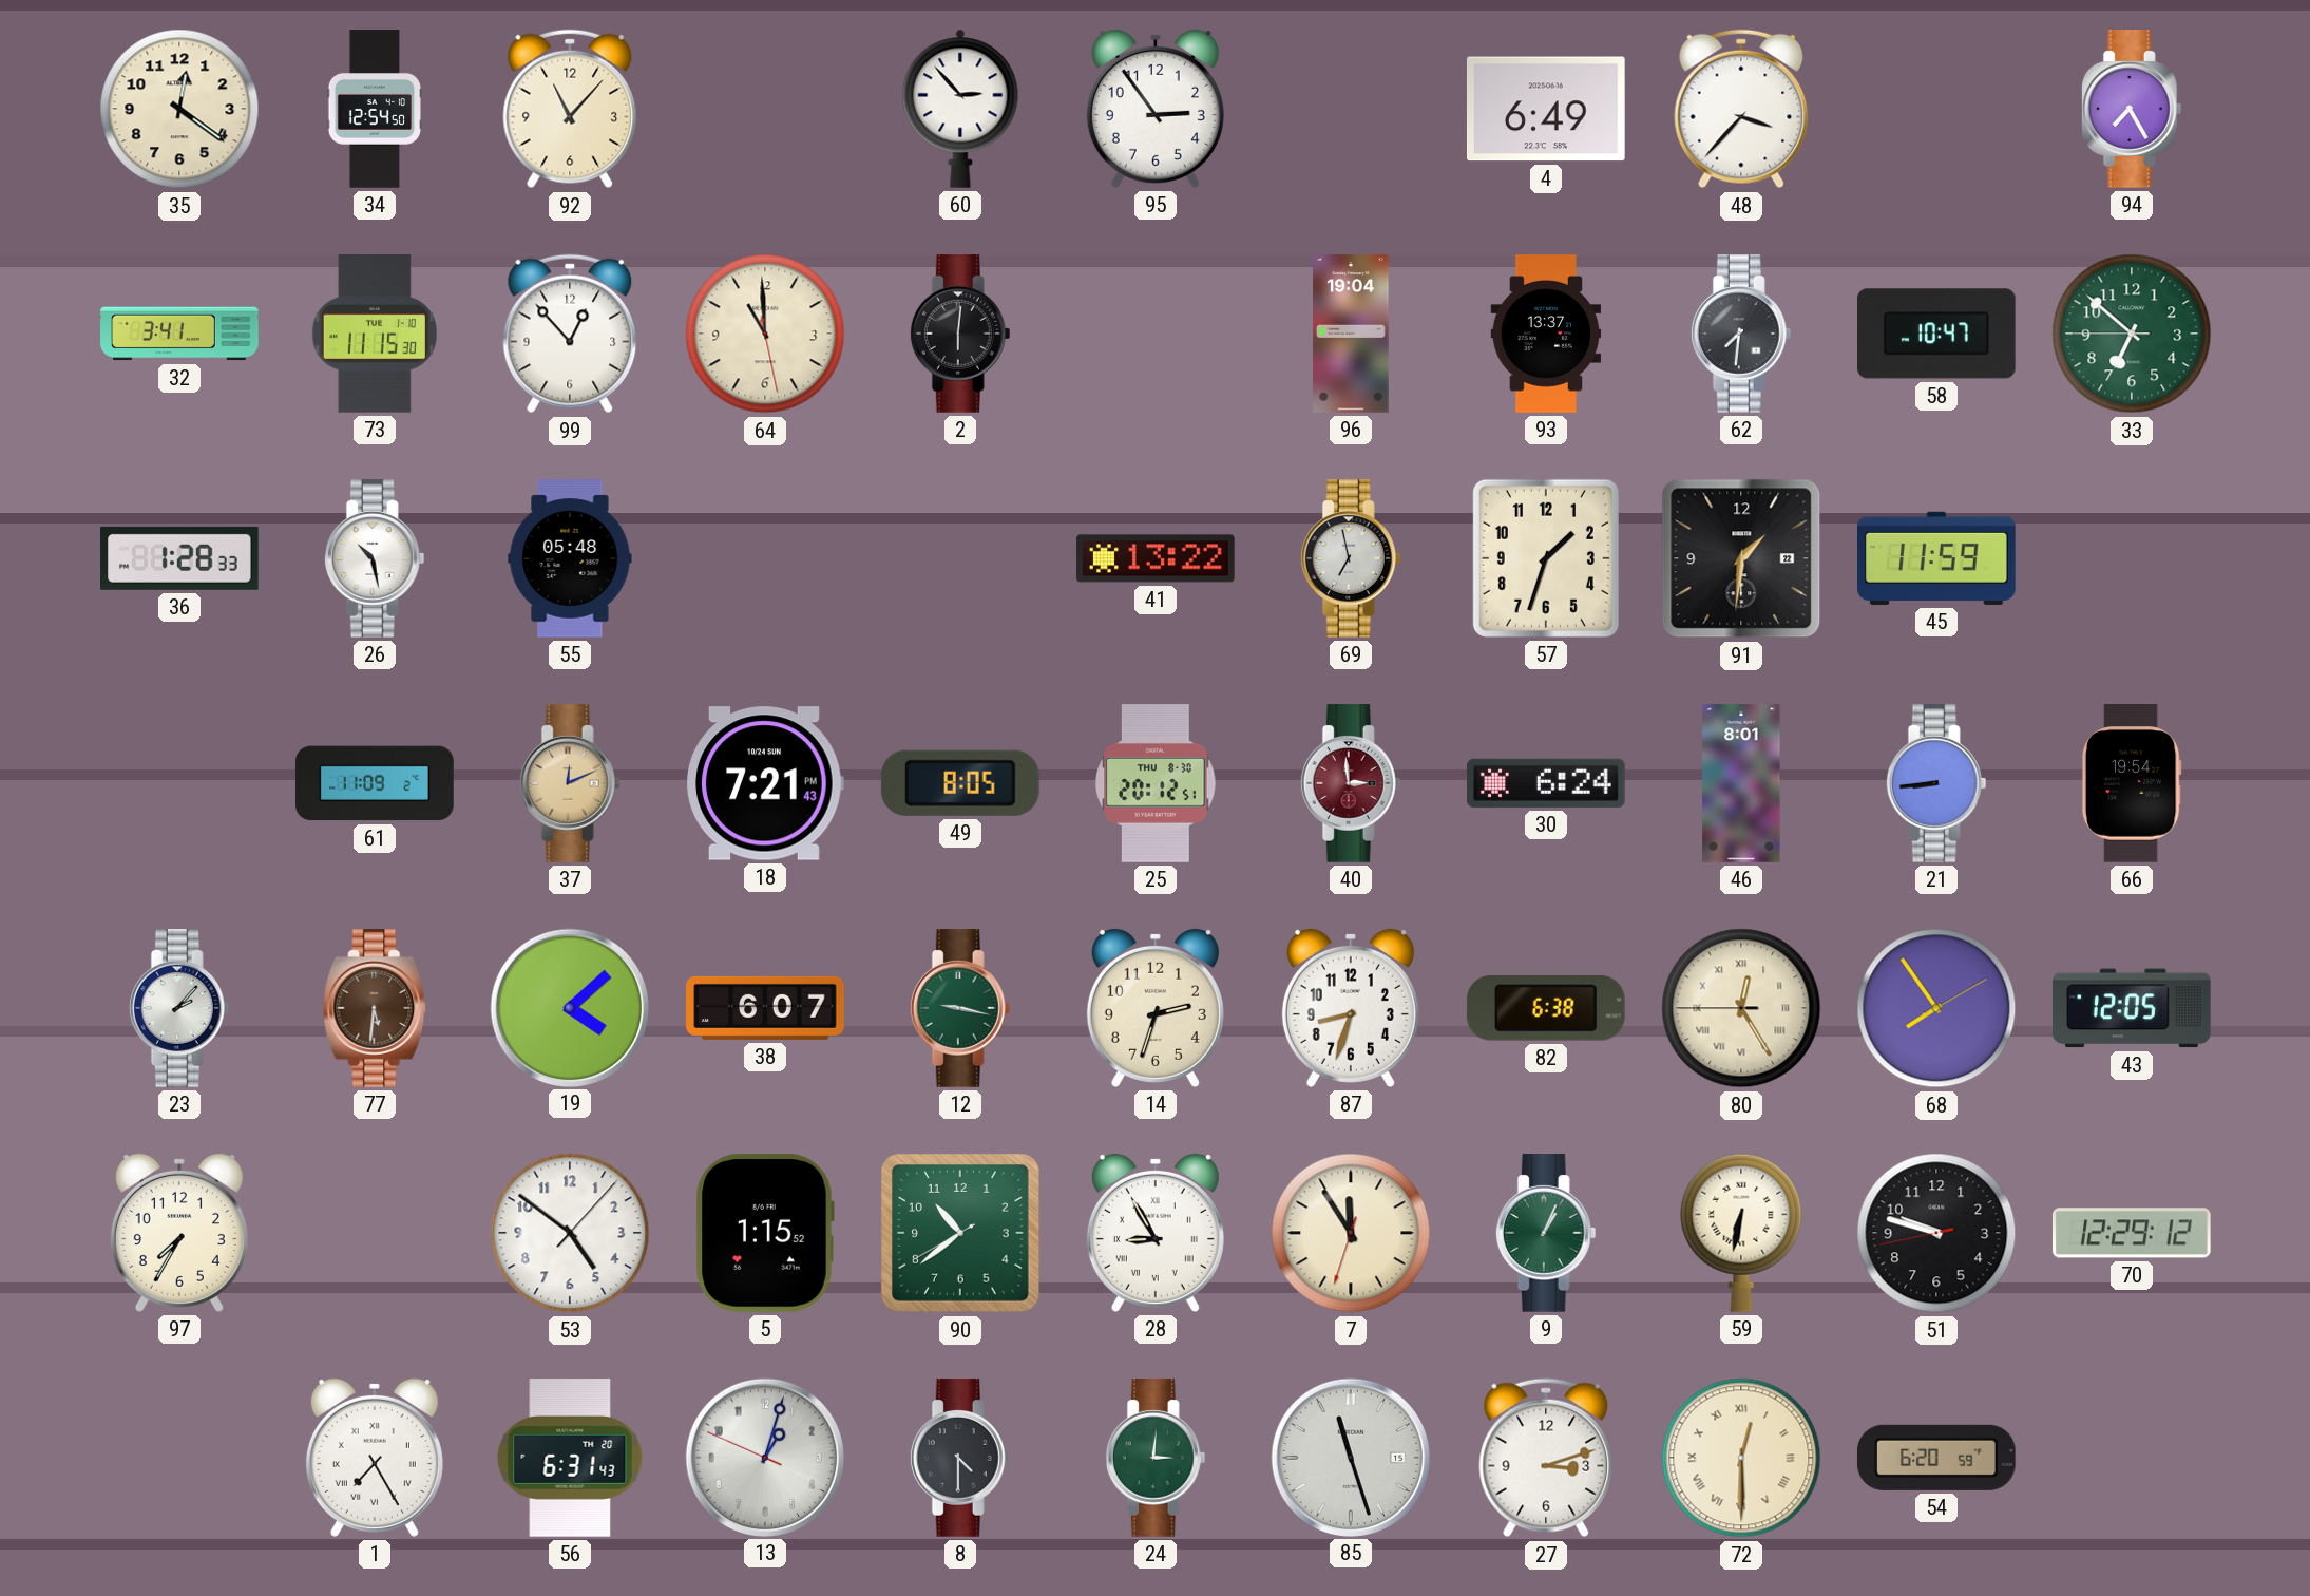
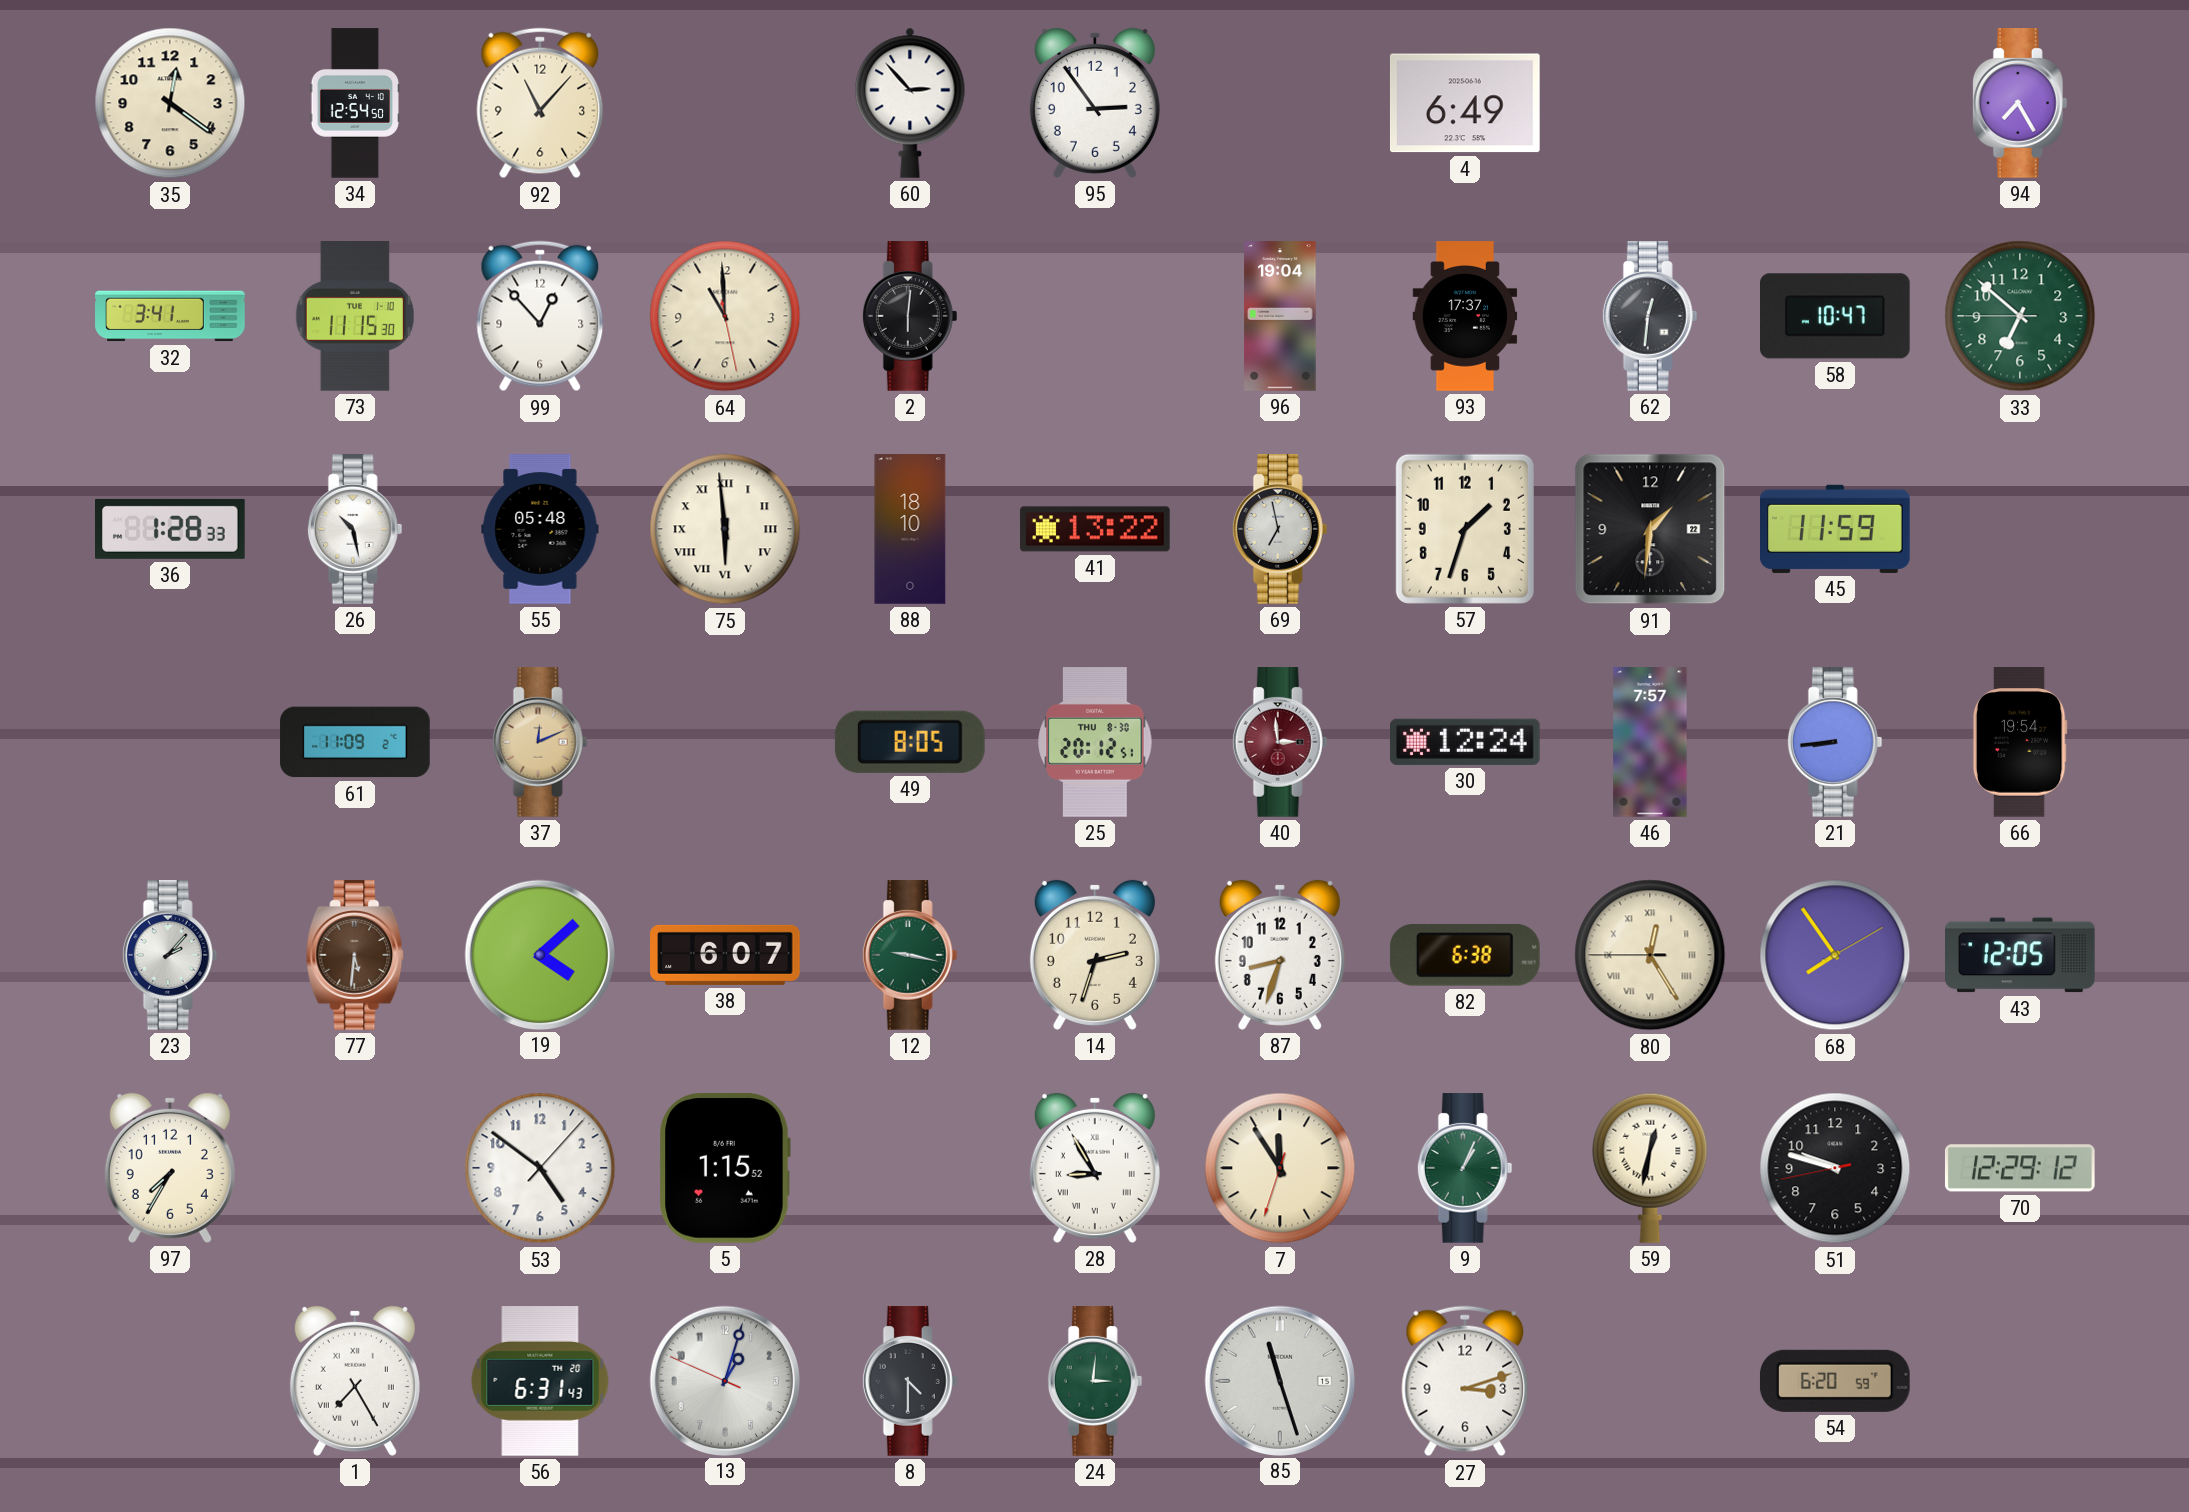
48: 3:37 -> none
93: 13:37 -> 17:37
62: 7:31 -> 12:31
75: none -> 5:59
88: none -> 18:10
18: 7:21 -> none
30: 6:24 -> 12:24
46: 8:01 -> 7:57
90: 10:38 -> none
59: 6:32 -> 12:32
72: 12:30 -> none
